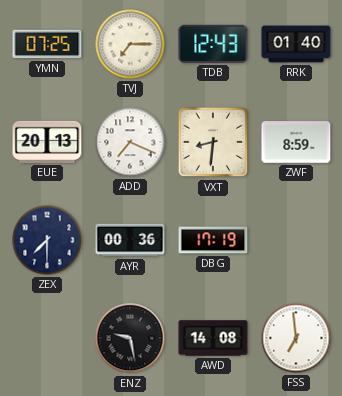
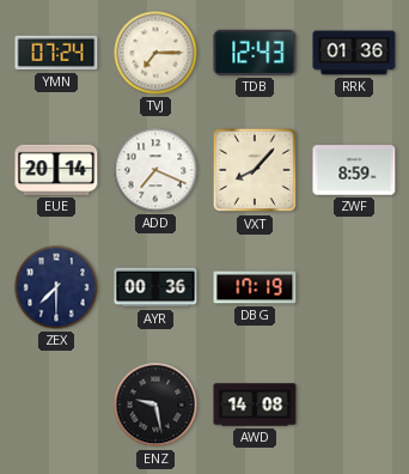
YMN: 07:25 -> 07:24
RRK: 01:40 -> 01:36
EUE: 20:13 -> 20:14
VXT: 8:31 -> 8:07
FSS: 6:59 -> none
